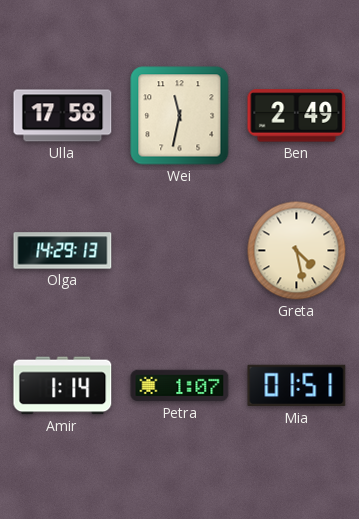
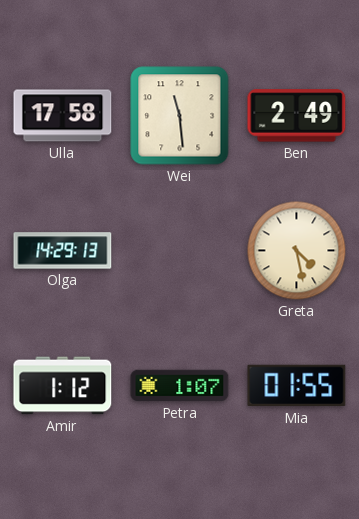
Wei: 11:32 -> 11:29
Amir: 1:14 -> 1:12
Mia: 01:51 -> 01:55
